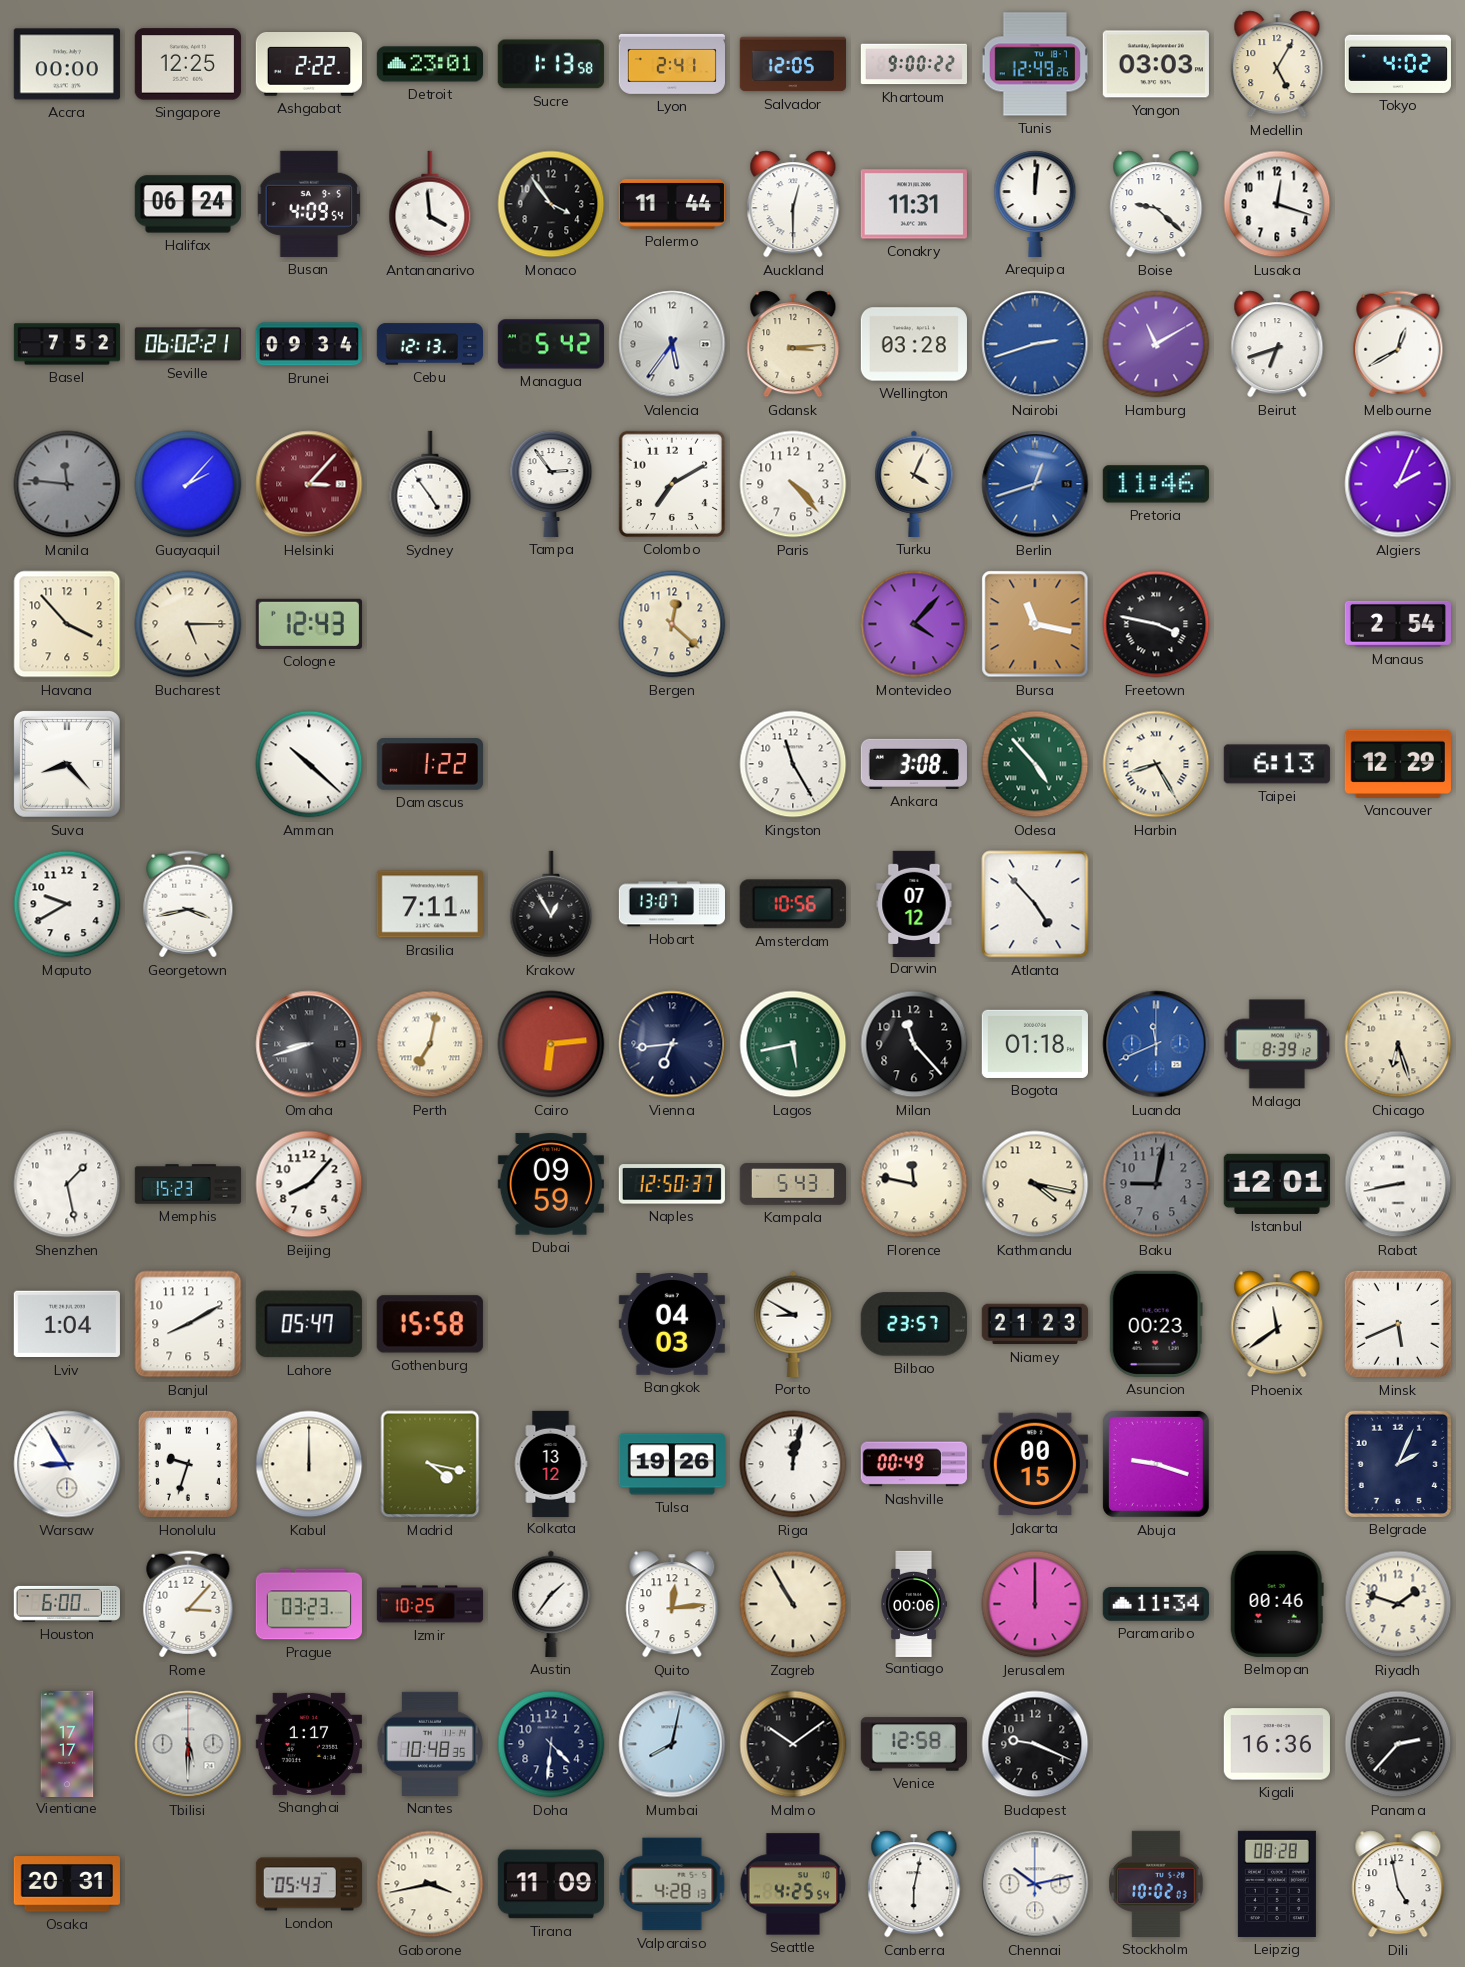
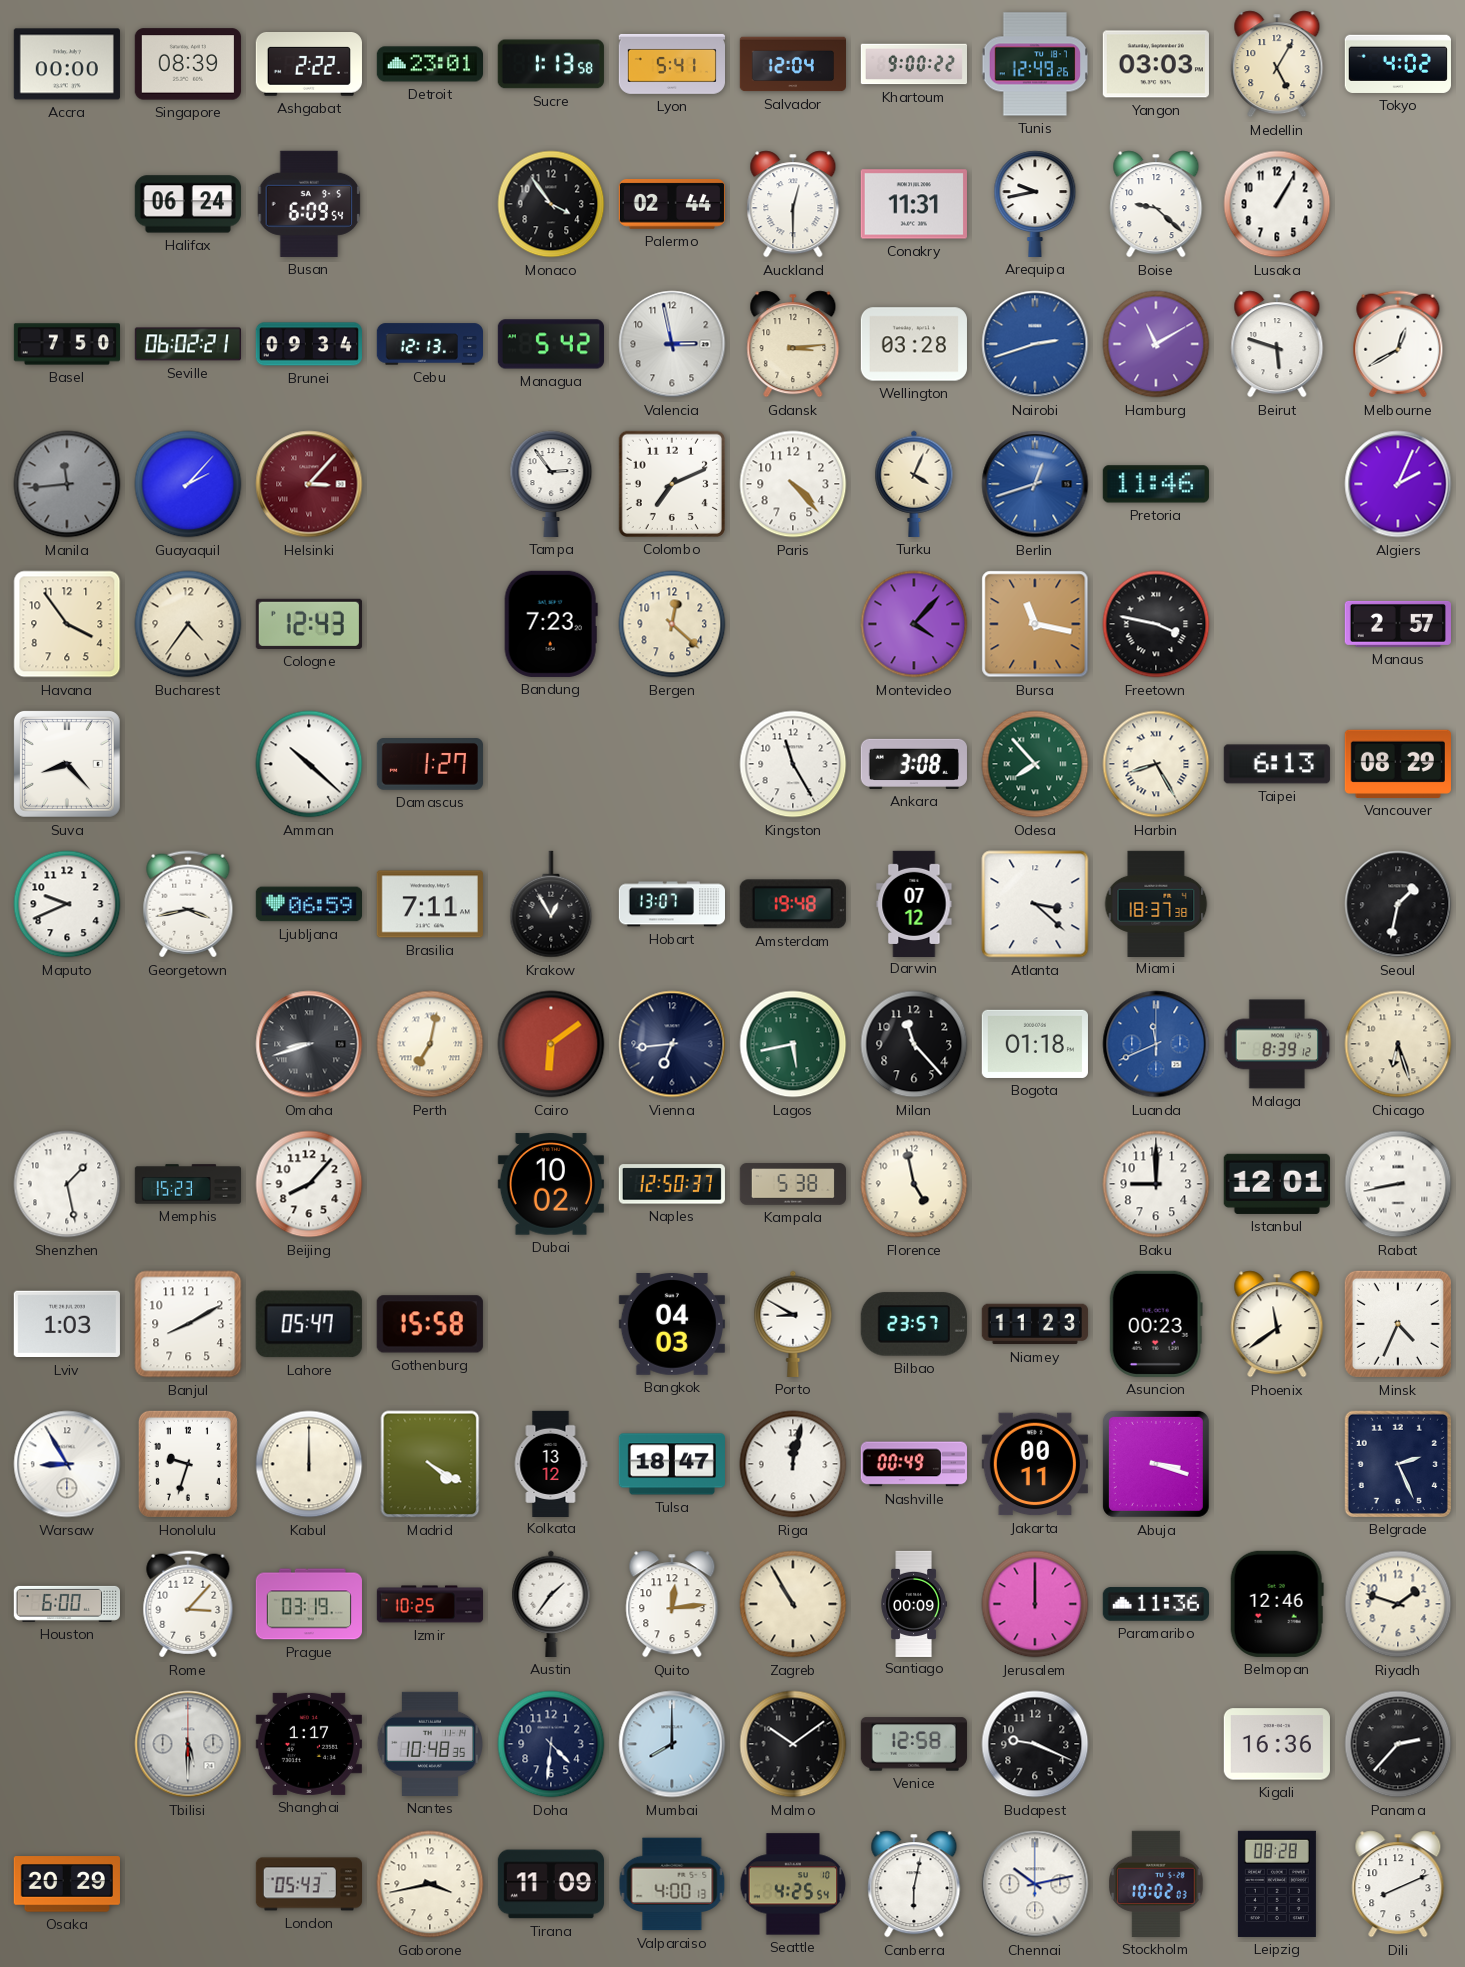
Singapore: 12:25 -> 08:39
Lyon: 2:41 -> 5:41
Salvador: 12:05 -> 12:04
Busan: 4:09 -> 6:09
Antananarivo: 3:59 -> none
Palermo: 11:44 -> 02:44
Arequipa: 12:01 -> 9:43
Lusaka: 12:18 -> 1:05
Basel: 7:52 -> 7:50
Valencia: 5:36 -> 2:58
Beirut: 6:42 -> 5:48
Manila: 11:46 -> 11:44
Sydney: 4:54 -> none
Colombo: 7:10 -> 7:11
Havana: 3:53 -> 3:54
Bucharest: 5:15 -> 4:36
Bandung: none -> 7:23
Manaus: 2:54 -> 2:57
Damascus: 1:22 -> 1:27
Odesa: 4:53 -> 7:53
Vancouver: 12:29 -> 08:29
Maputo: 9:40 -> 9:41
Ljubljana: none -> 06:59
Amsterdam: 10:56 -> 19:48
Atlanta: 4:53 -> 3:22
Miami: none -> 18:37
Seoul: none -> 1:32
Cairo: 6:14 -> 6:09
Dubai: 09:59 -> 10:02
Kampala: 5:43 -> 5:38
Florence: 11:47 -> 4:58
Kathmandu: 4:17 -> none
Baku: 9:02 -> 9:00
Baku dial: grey -> white
Lviv: 1:04 -> 1:03
Niamey: 21:23 -> 11:23
Minsk: 5:41 -> 4:34
Madrid: 4:17 -> 4:20
Tulsa: 19:26 -> 18:47
Jakarta: 00:15 -> 00:11
Abuja: 9:18 -> 3:18
Belgrade: 2:04 -> 2:26
Prague: 03:23 -> 03:19
Santiago: 00:06 -> 00:09
Paramaribo: 11:34 -> 11:36
Belmopan: 00:46 -> 12:46
Vientiane: 17:17 -> none
Mumbai: 8:02 -> 8:00
Osaka: 20:31 -> 20:29
Valparaiso: 4:28 -> 4:00
Dili: 4:58 -> 8:11
